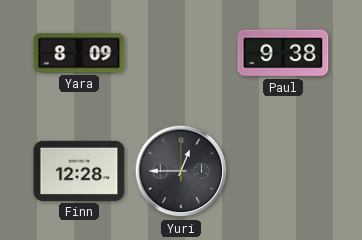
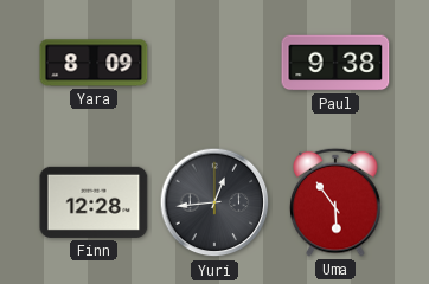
Yuri: 12:45 -> 12:44
Uma: none -> 5:54
